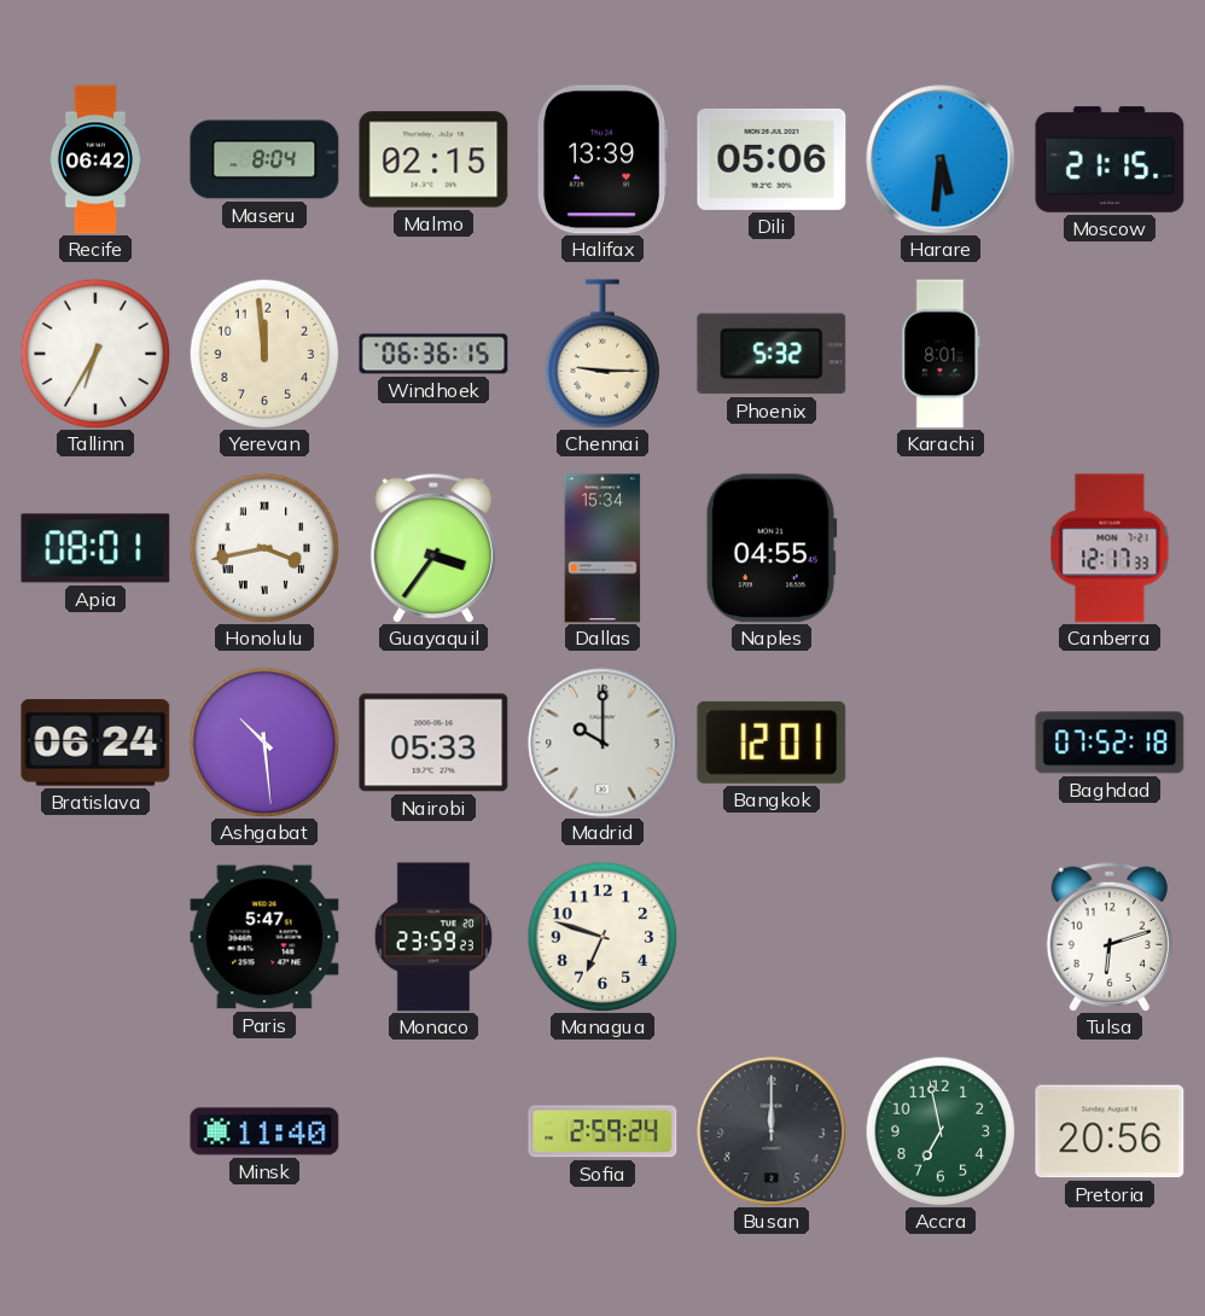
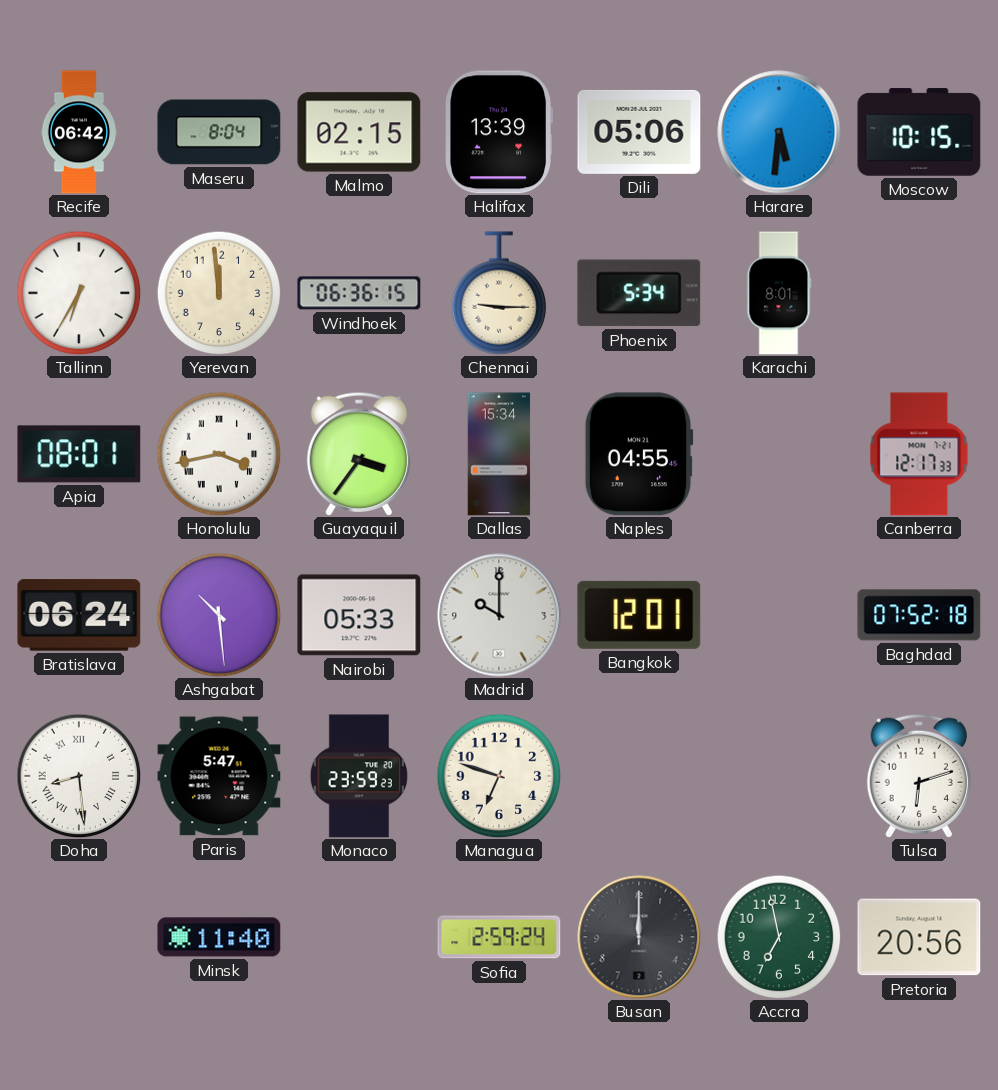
Moscow: 21:15 -> 10:15
Phoenix: 5:32 -> 5:34
Doha: none -> 8:29
